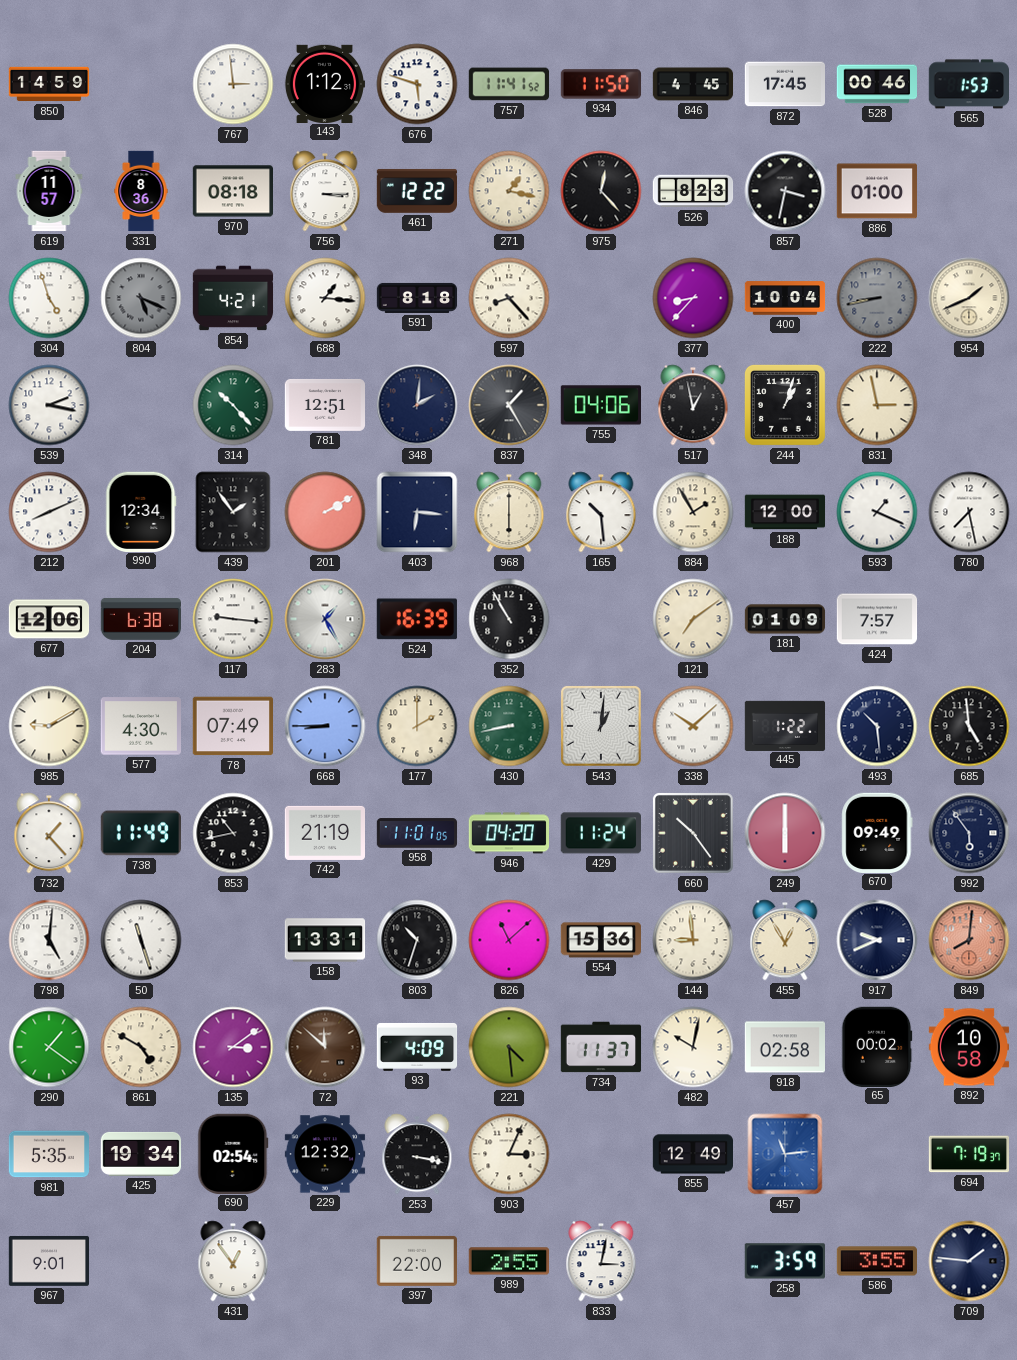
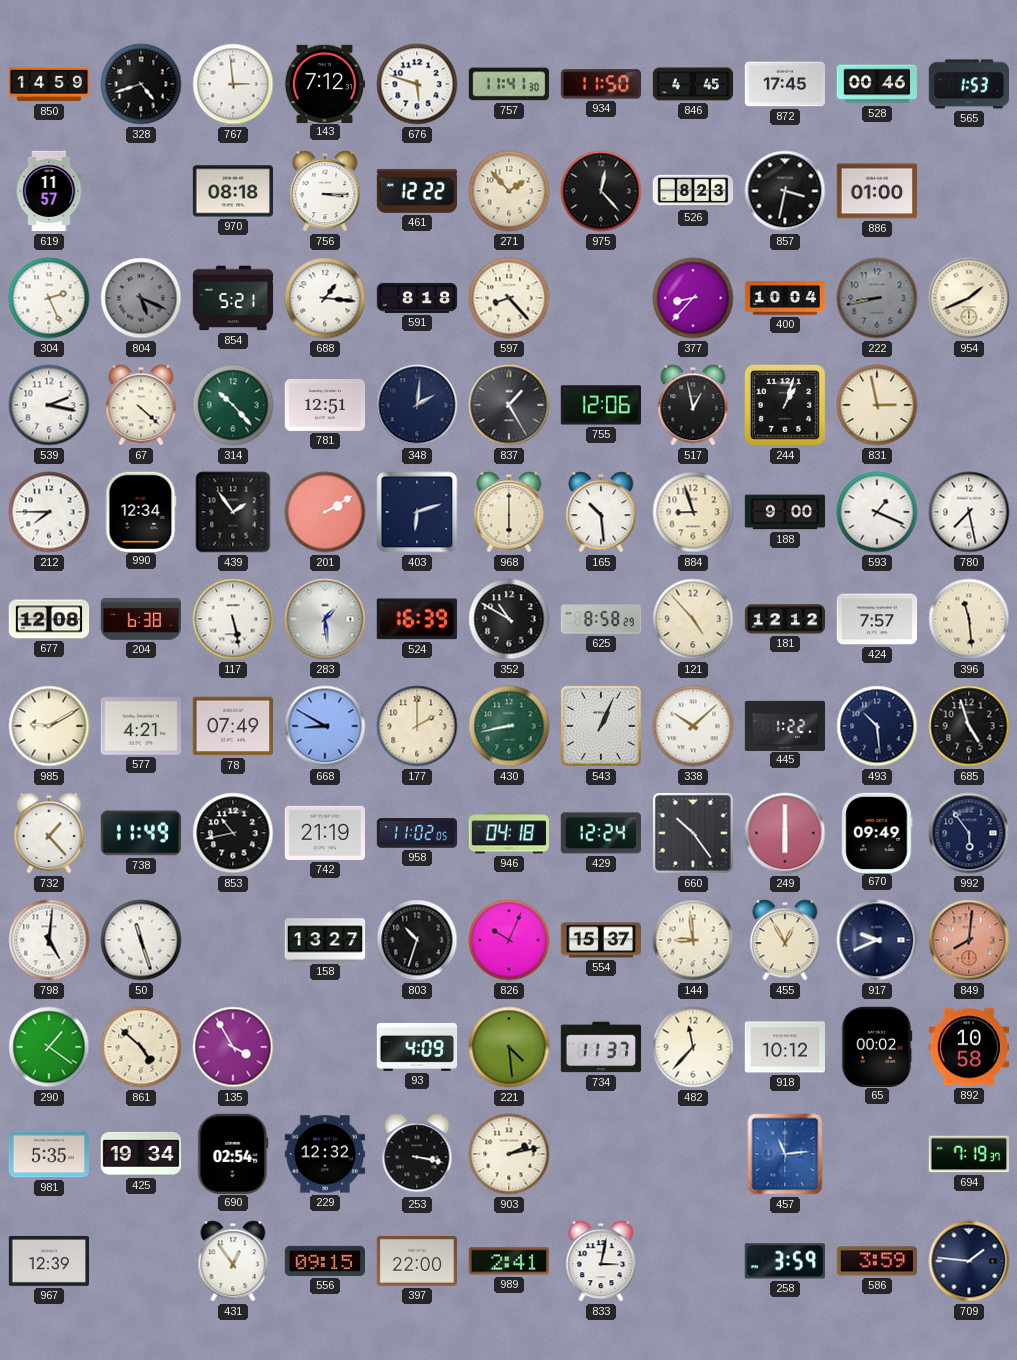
328: none -> 4:42
143: 1:12 -> 7:12
757: 11:41:52 -> 11:41:30
331: 8:36 -> none
271: 1:17 -> 1:53
304: 4:57 -> 2:26
854: 4:21 -> 5:21
67: none -> 4:22
755: 04:06 -> 12:06
212: 8:11 -> 7:45
403: 6:16 -> 6:12
884: 1:55 -> 8:57
188: 12:00 -> 9:00
677: 12:06 -> 12:08
117: 9:16 -> 5:28
283: 1:25 -> 1:29
352: 10:55 -> 10:50
625: none -> 8:58
121: 7:09 -> 4:53
181: 01:09 -> 12:12
396: none -> 11:29
577: 4:30 -> 4:21
668: 8:45 -> 8:50
543: 1:01 -> 1:04
685: 4:59 -> 4:57
958: 11:01 -> 11:02
946: 04:20 -> 04:18
429: 11:24 -> 12:24
158: 13:31 -> 13:27
826: 11:08 -> 10:04
554: 15:36 -> 15:37
861: 4:50 -> 4:52
135: 3:09 -> 3:55
72: 11:52 -> none
482: 10:02 -> 11:37
918: 02:58 -> 10:12
903: 3:04 -> 2:13
855: 12:49 -> none
967: 9:01 -> 12:39
556: none -> 09:15
989: 2:55 -> 2:41
586: 3:55 -> 3:59
